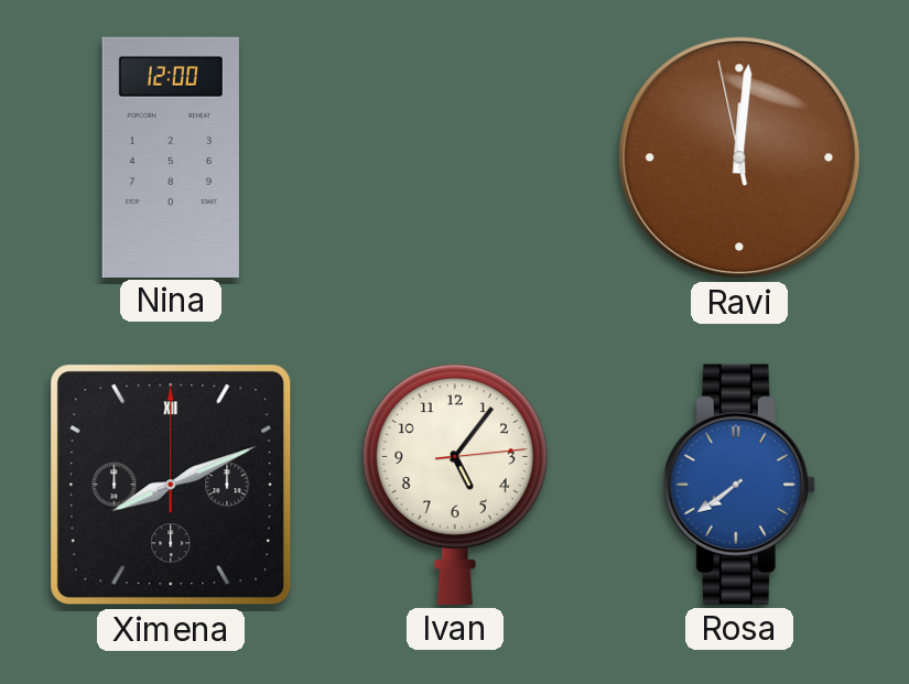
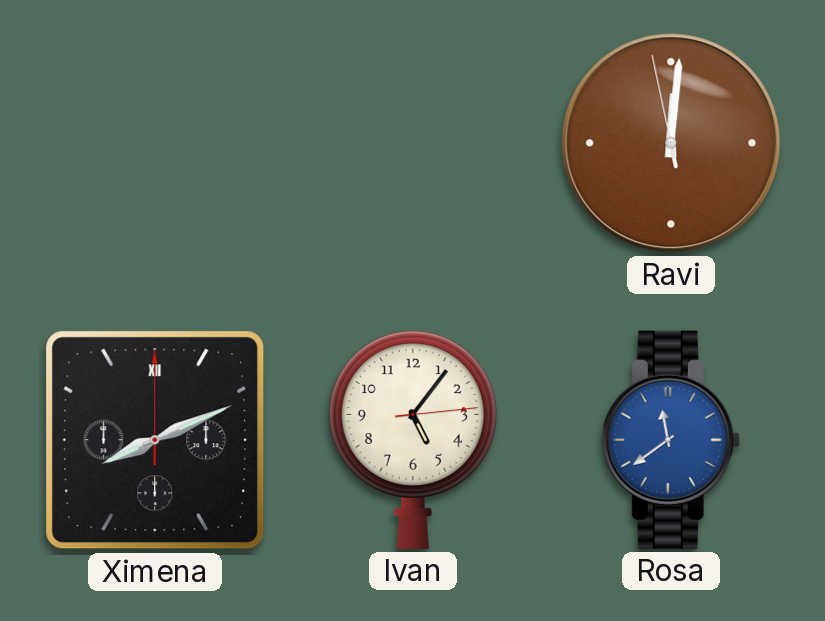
Nina: 12:00 -> none
Rosa: 7:39 -> 11:39
